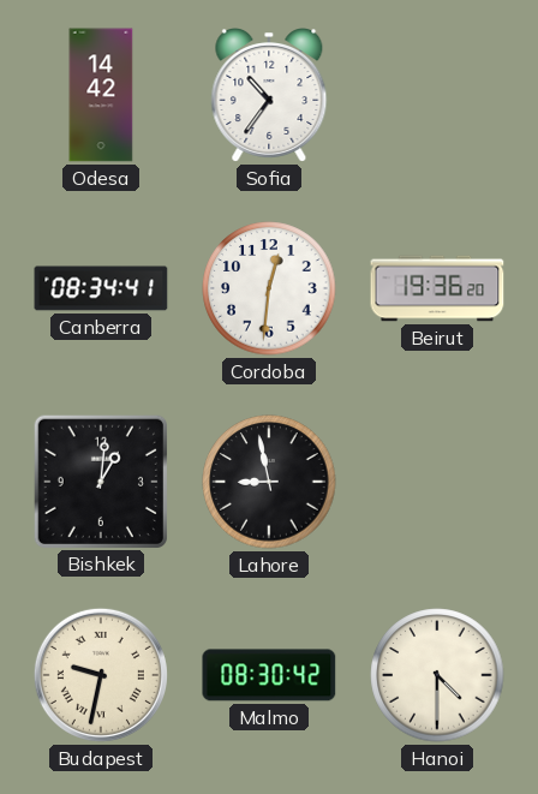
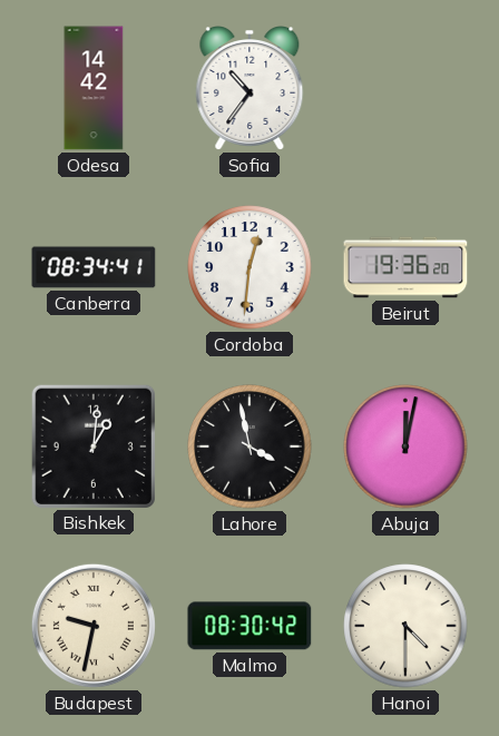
Lahore: 8:58 -> 3:58
Abuja: none -> 12:02
